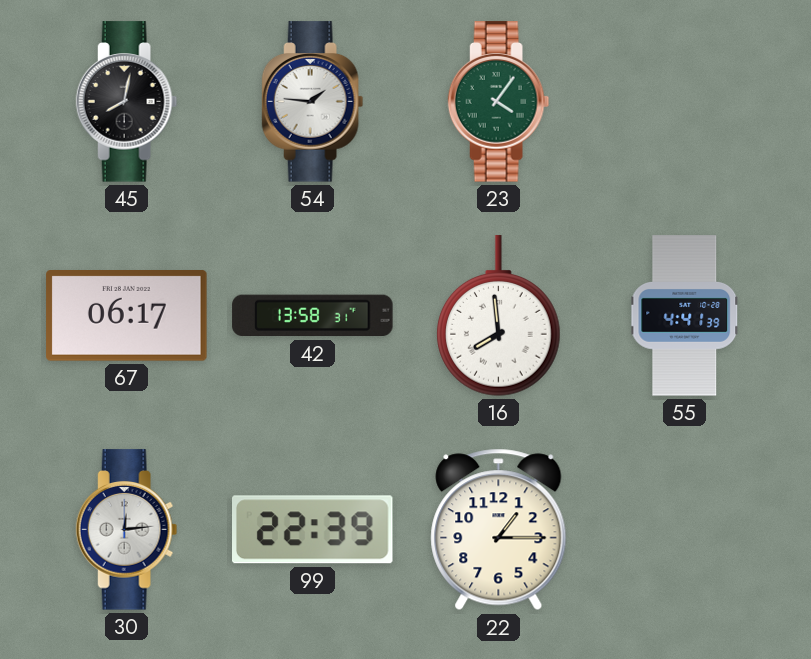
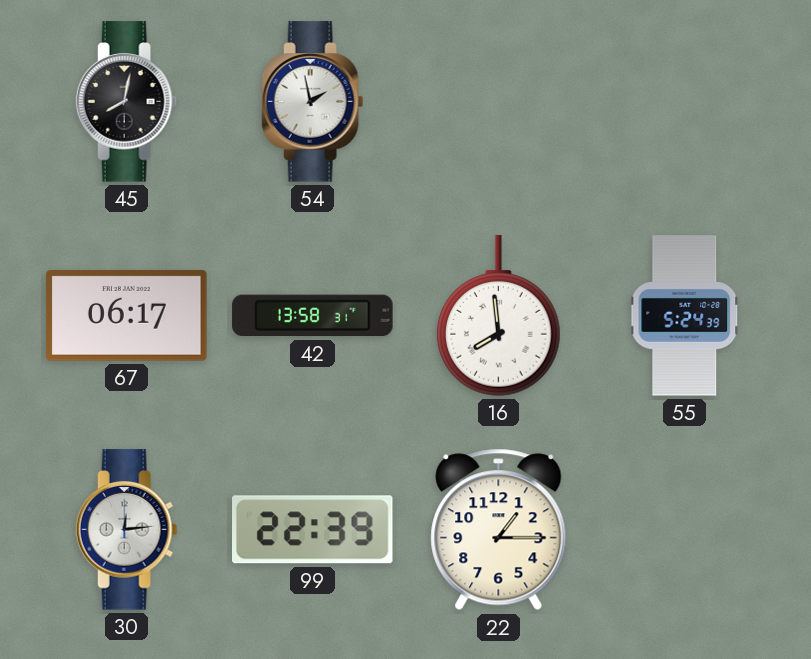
54: 1:46 -> 1:58
23: 4:06 -> none
55: 4:41 -> 5:24
